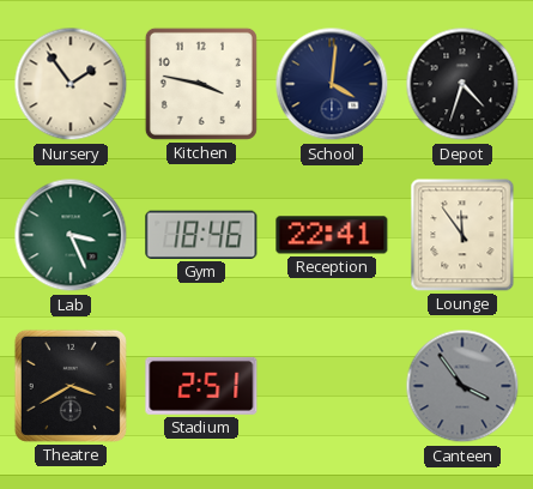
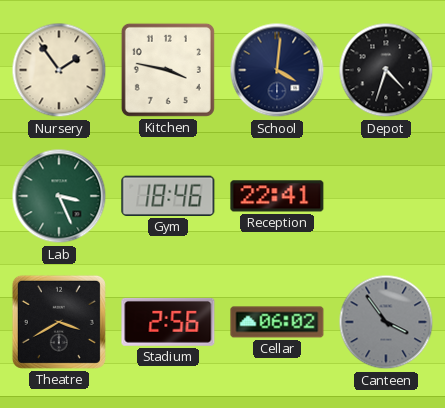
Lounge: 11:54 -> none
Stadium: 2:51 -> 2:56
Cellar: none -> 06:02
